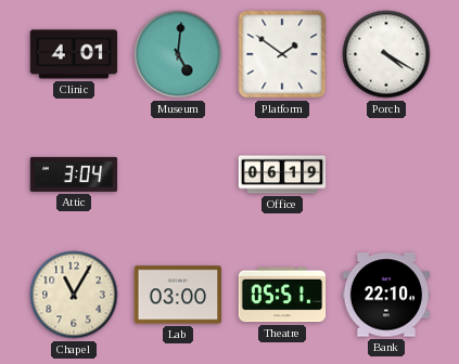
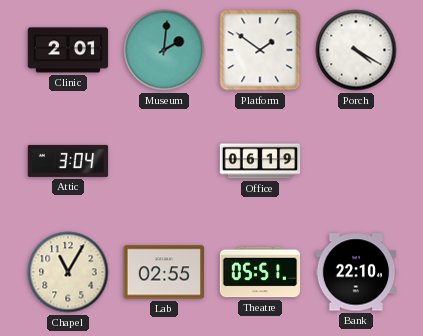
Clinic: 4:01 -> 2:01
Museum: 5:01 -> 2:01
Lab: 03:00 -> 02:55
